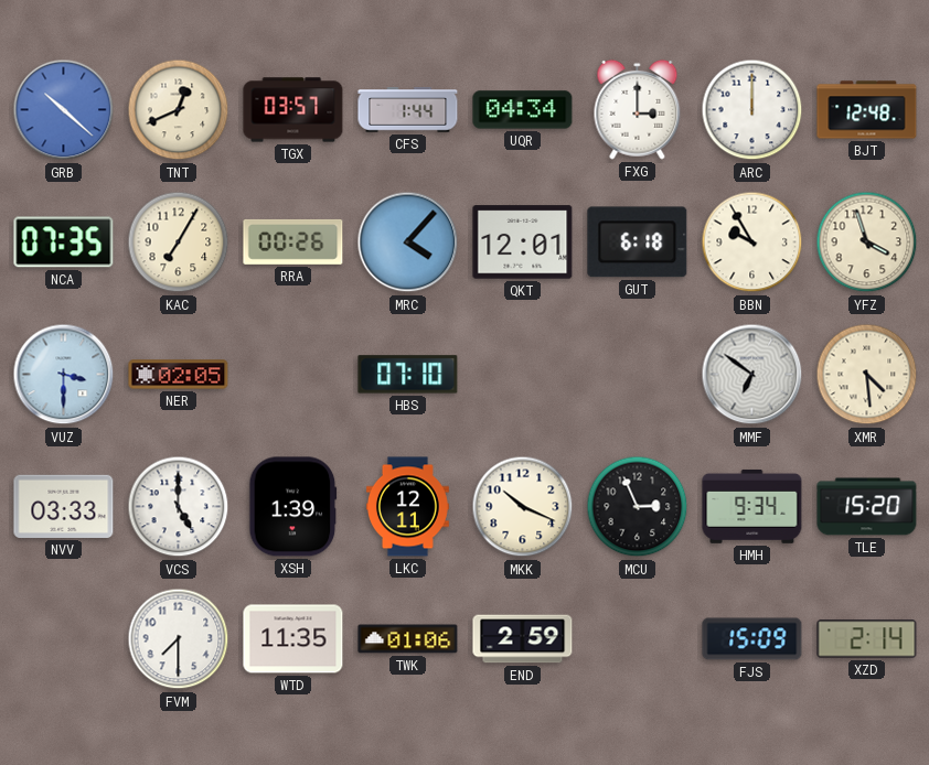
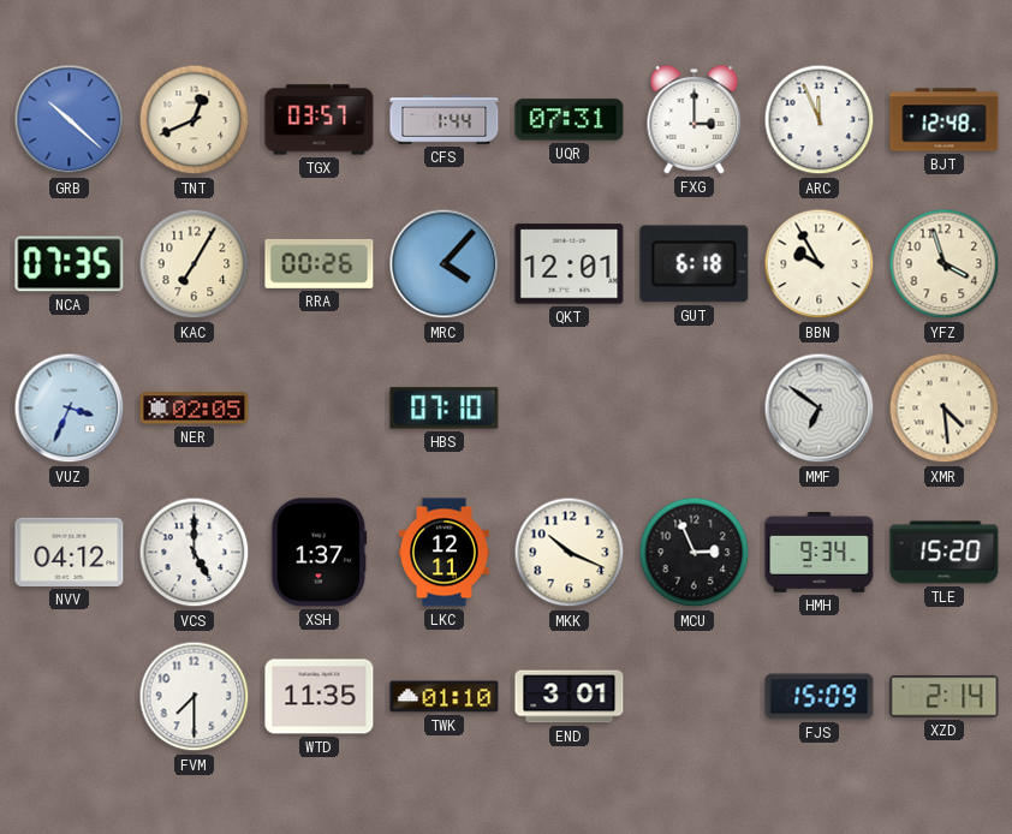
UQR: 04:34 -> 07:31
ARC: 12:00 -> 11:56
VUZ: 3:30 -> 3:34
NVV: 03:33 -> 04:12
XSH: 1:39 -> 1:37
TWK: 01:06 -> 01:10
END: 2:59 -> 3:01
